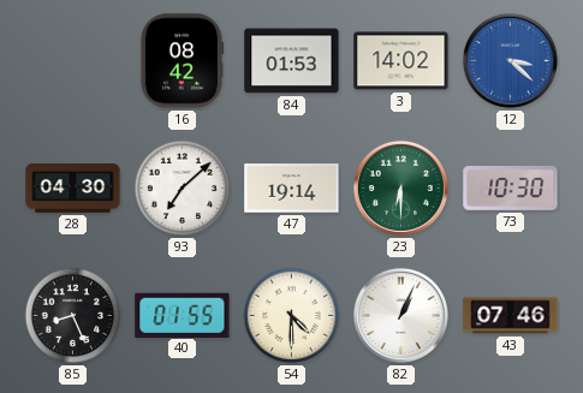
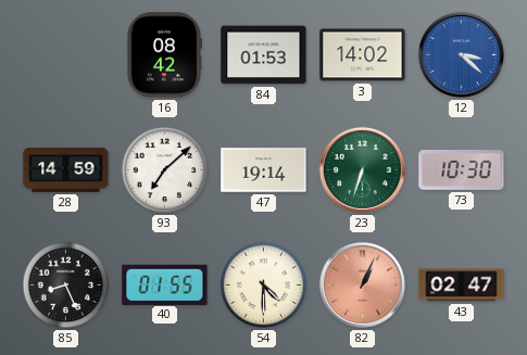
28: 04:30 -> 14:59
23: 6:30 -> 6:33
82 dial: white -> salmon
43: 07:46 -> 02:47
